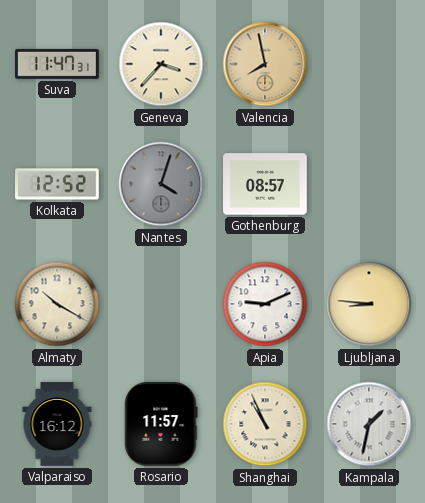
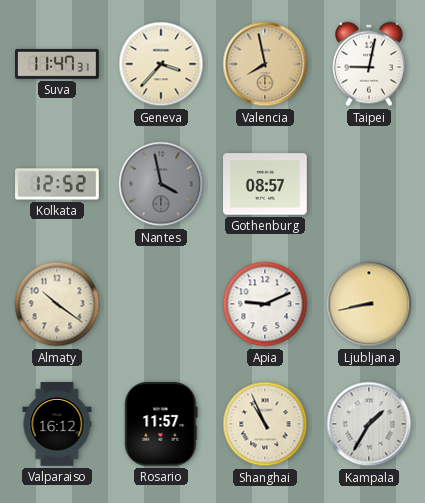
Taipei: none -> 9:02
Nantes: 4:03 -> 3:58
Almaty: 10:20 -> 10:21
Ljubljana: 8:46 -> 8:43
Kampala: 1:32 -> 1:35
